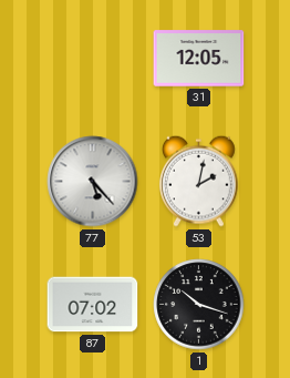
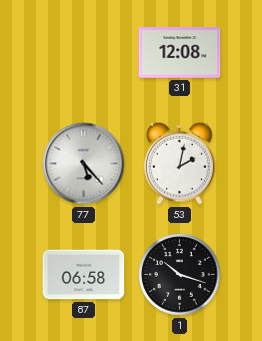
31: 12:05 -> 12:08
87: 07:02 -> 06:58
